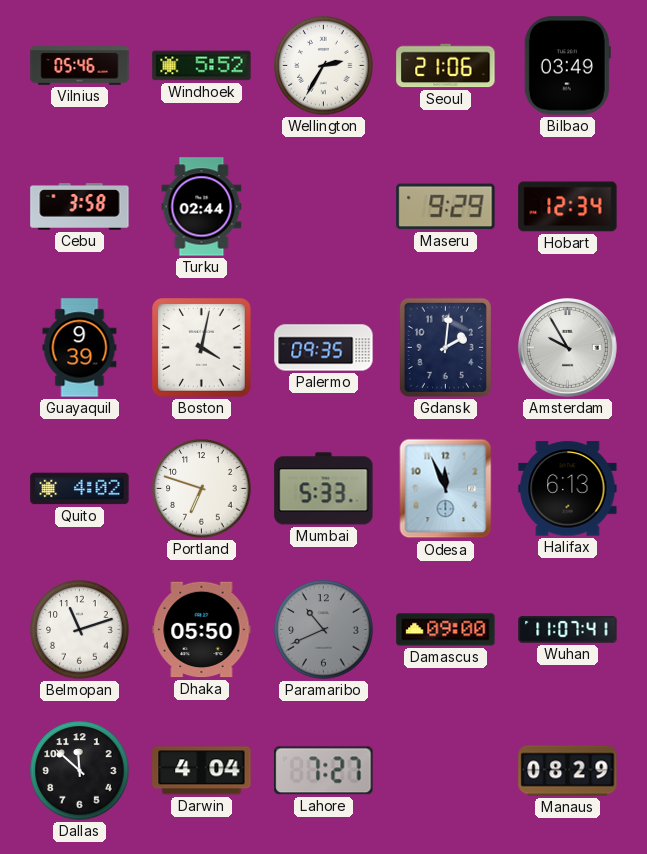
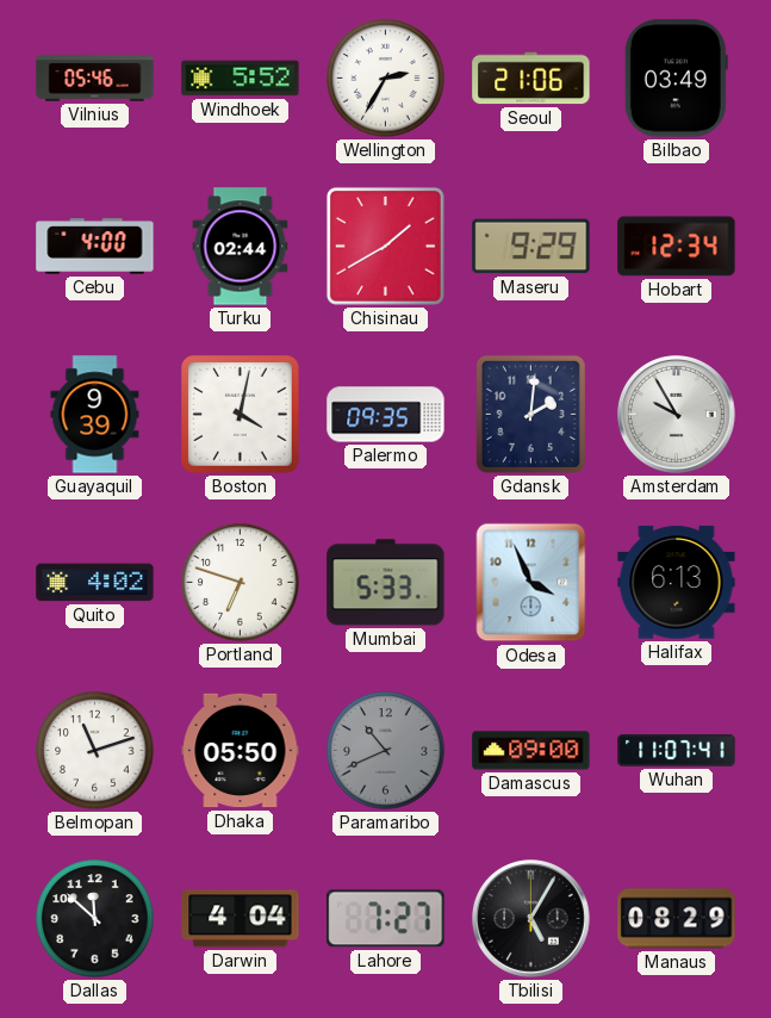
Cebu: 3:58 -> 4:00
Chisinau: none -> 1:40
Odesa: 11:56 -> 3:56
Tbilisi: none -> 5:05
